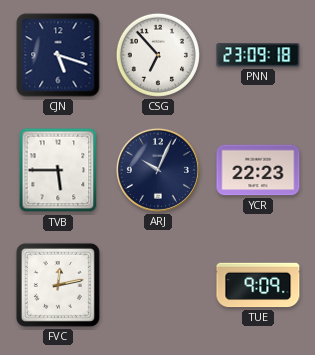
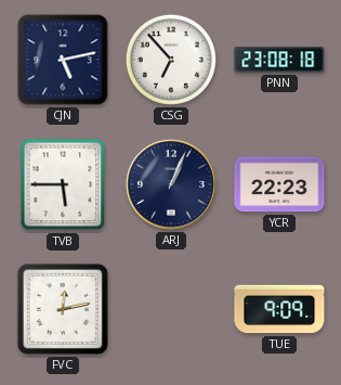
CJN: 5:18 -> 5:13
PNN: 23:09 -> 23:08
ARJ: 10:04 -> 1:04
